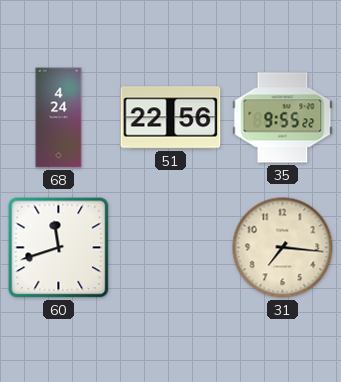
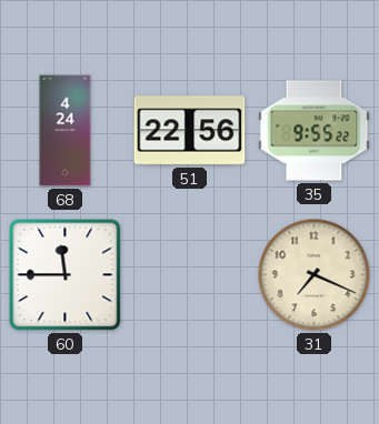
60: 11:42 -> 11:45
31: 7:16 -> 7:19
